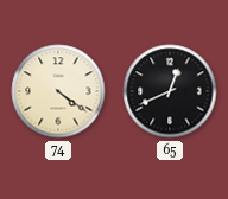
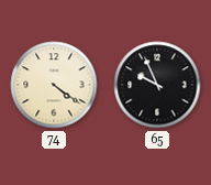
65: 12:41 -> 9:56
